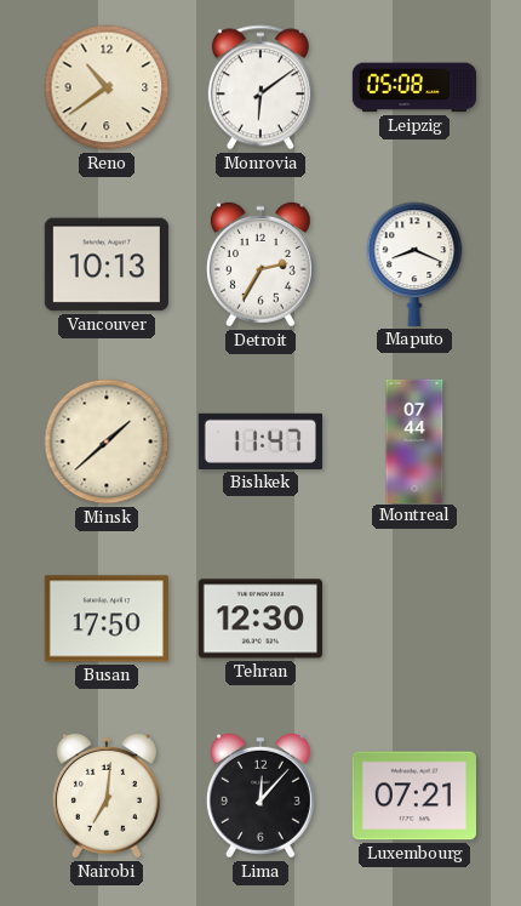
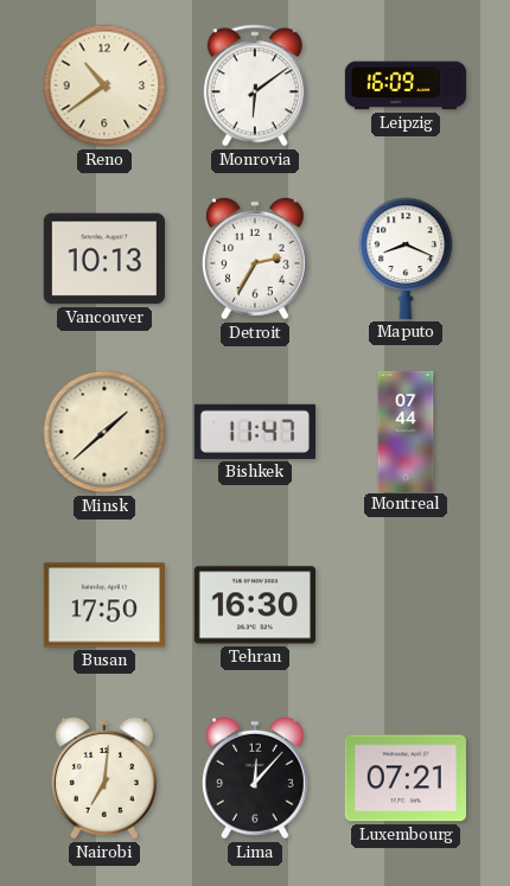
Leipzig: 05:08 -> 16:09
Tehran: 12:30 -> 16:30
